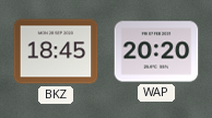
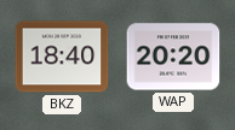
BKZ: 18:45 -> 18:40
